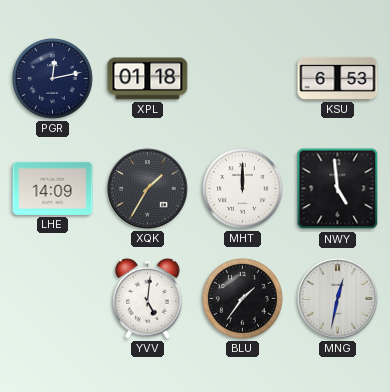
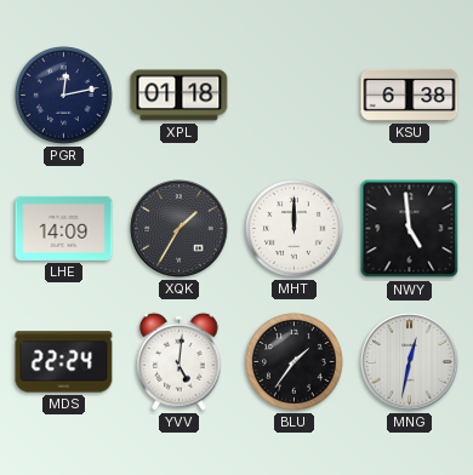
KSU: 6:53 -> 6:38
MDS: none -> 22:24
